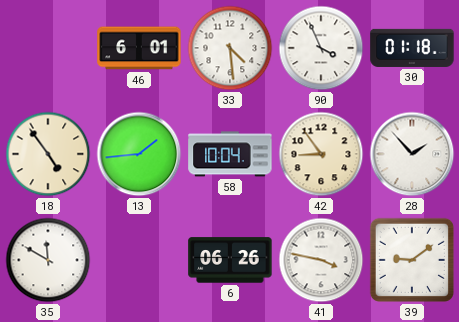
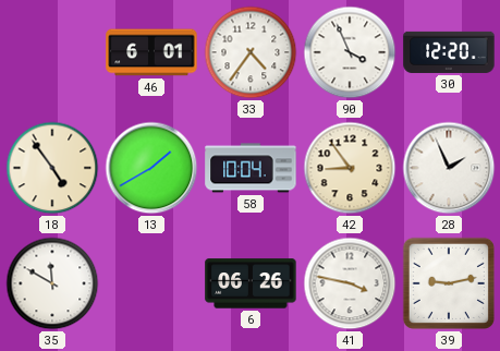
33: 4:29 -> 4:36
30: 01:18 -> 12:20
13: 1:44 -> 1:40
28: 1:53 -> 1:56
39: 9:09 -> 9:13
